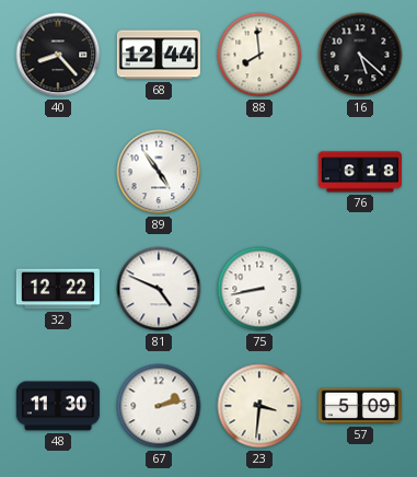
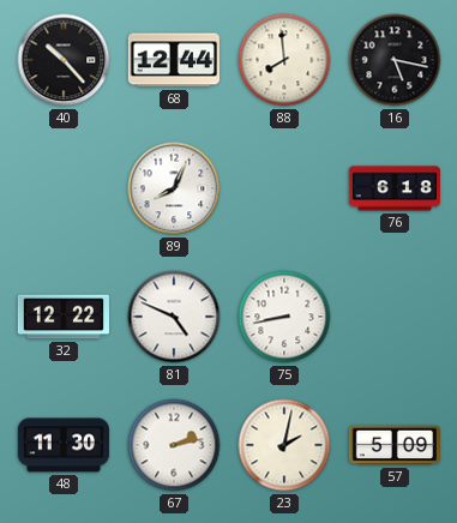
40: 8:23 -> 10:23
16: 5:22 -> 5:17
89: 4:54 -> 8:04
23: 3:31 -> 2:02
